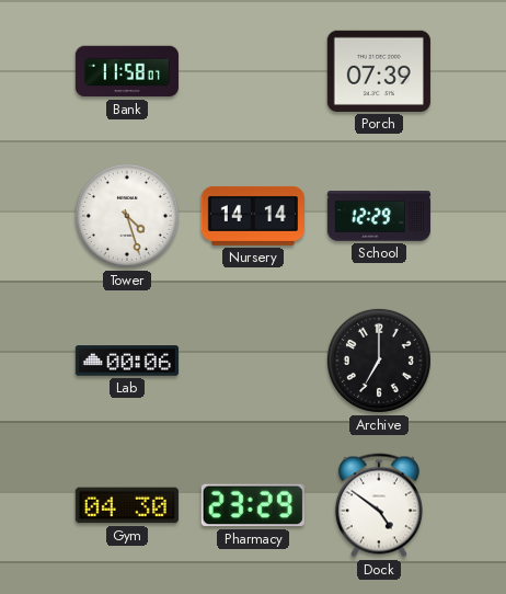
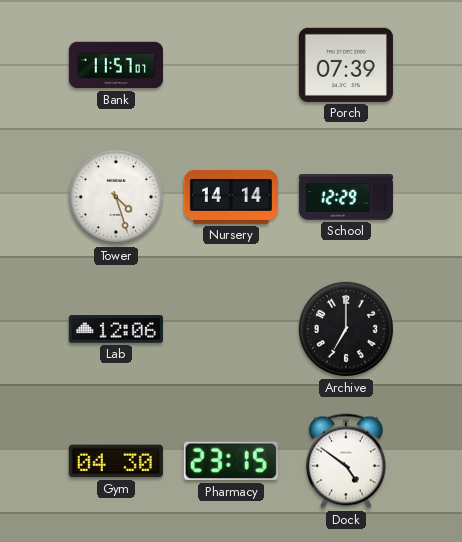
Bank: 11:58 -> 11:57
Lab: 00:06 -> 12:06
Pharmacy: 23:29 -> 23:15
